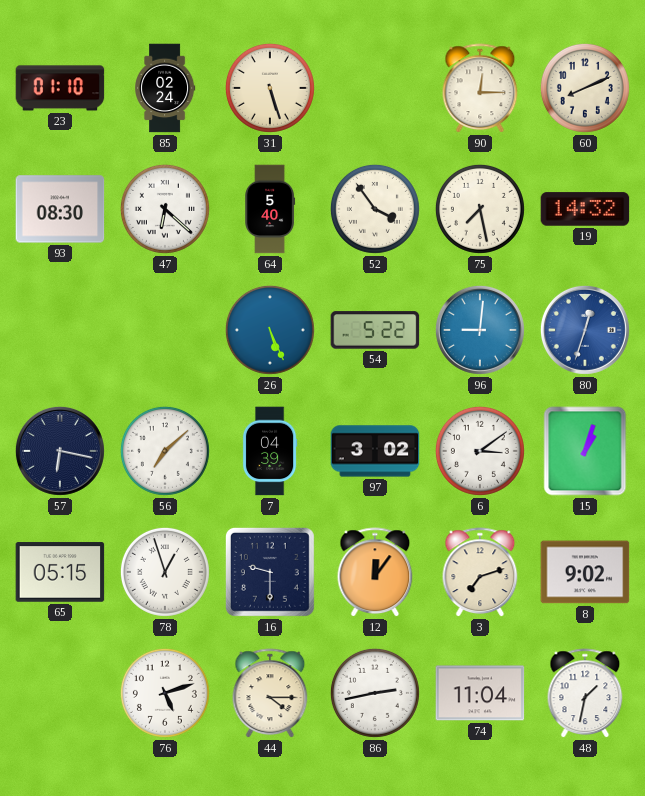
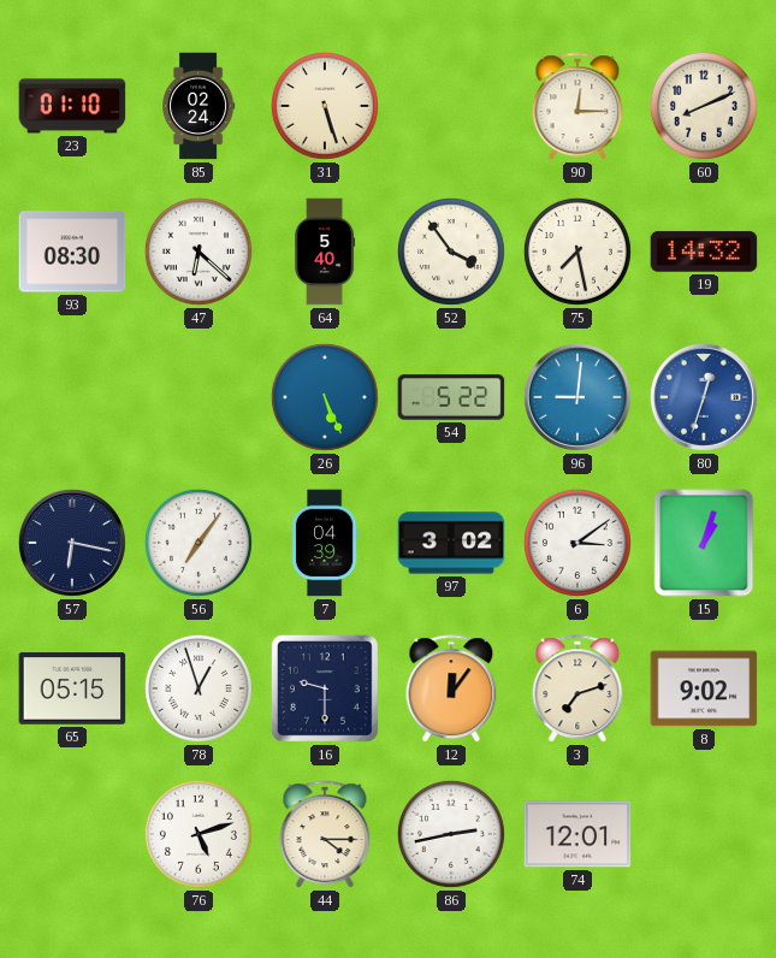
56: 7:08 -> 7:06
74: 11:04 -> 12:01
48: 1:32 -> none
